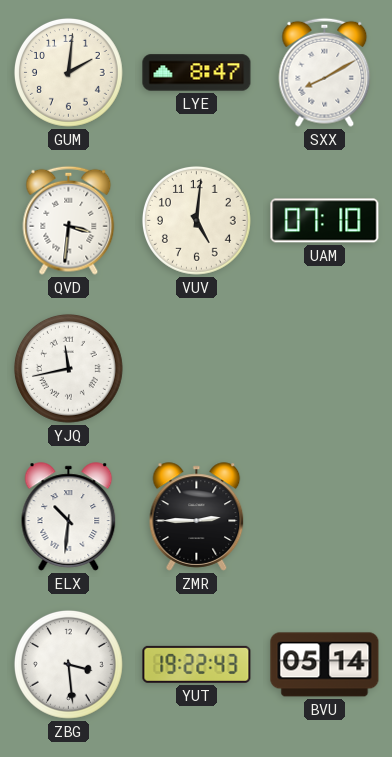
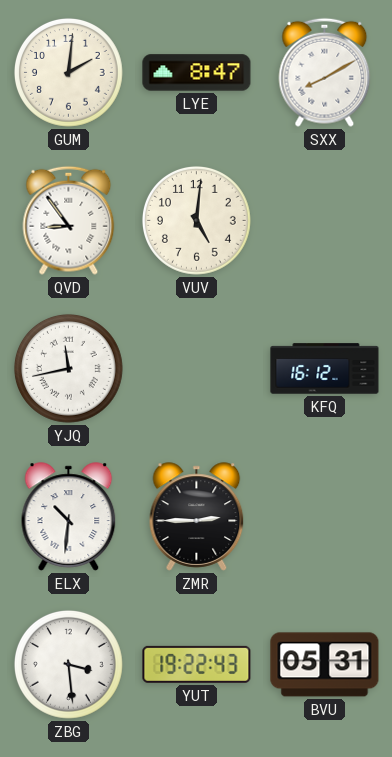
QVD: 3:31 -> 8:54
UAM: 07:10 -> none
KFQ: none -> 16:12
BVU: 05:14 -> 05:31
